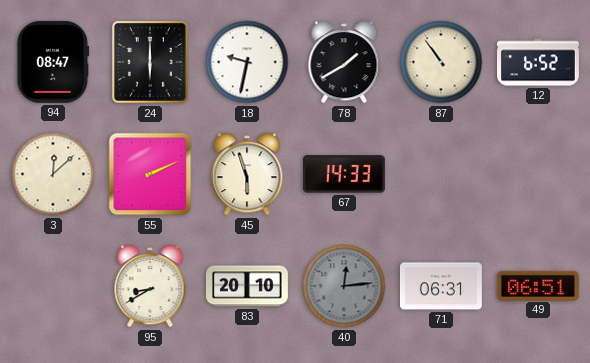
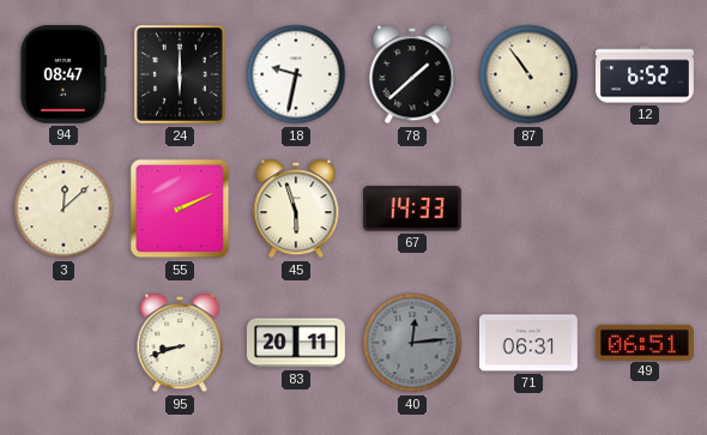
78: 1:40 -> 1:38
95: 8:40 -> 8:42
83: 20:10 -> 20:11
